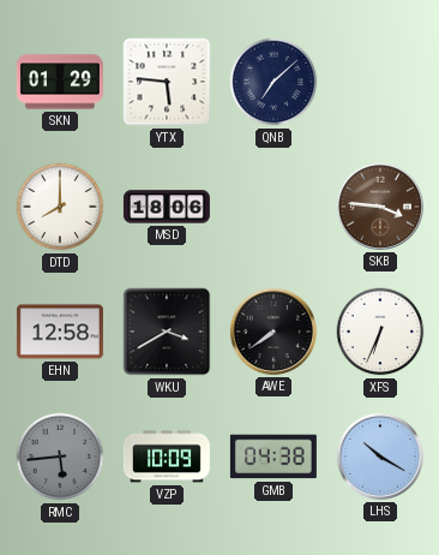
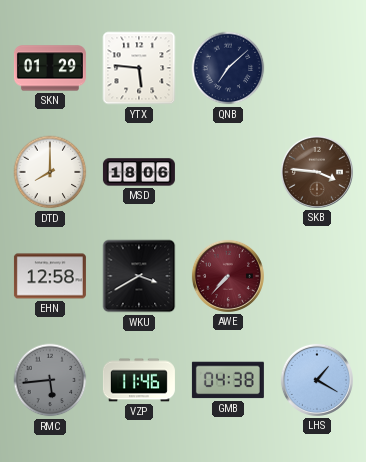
AWE: 7:39 -> 7:37
AWE dial: black -> burgundy
XFS: 6:34 -> none
VZP: 10:09 -> 11:46
LHS: 10:20 -> 1:20
